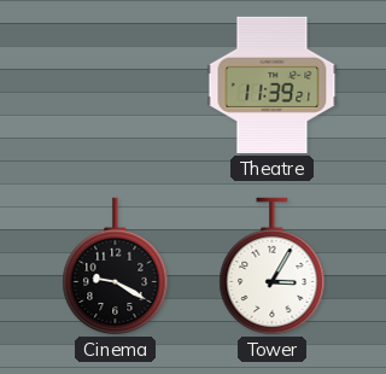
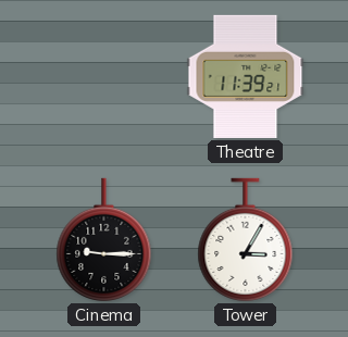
Cinema: 9:20 -> 9:15
